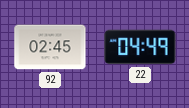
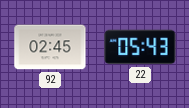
22: 04:49 -> 05:43
